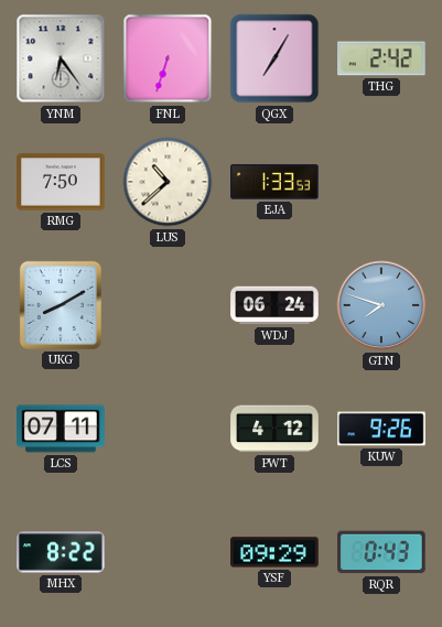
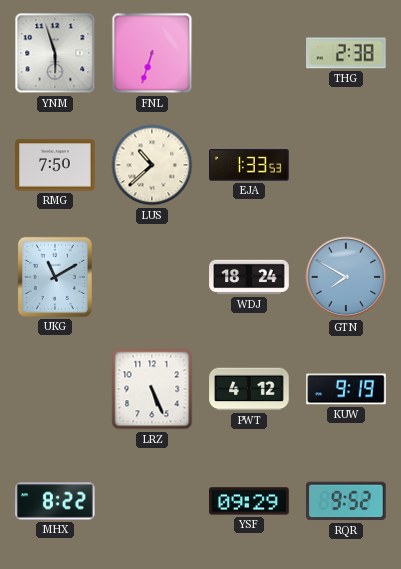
YNM: 6:24 -> 5:57
QGX: 7:05 -> none
THG: 2:42 -> 2:38
UKG: 8:10 -> 11:10
WDJ: 06:24 -> 18:24
GTN: 7:48 -> 7:50
LCS: 07:11 -> none
LRZ: none -> 5:26
KUW: 9:26 -> 9:19
RQR: 0:43 -> 9:52
